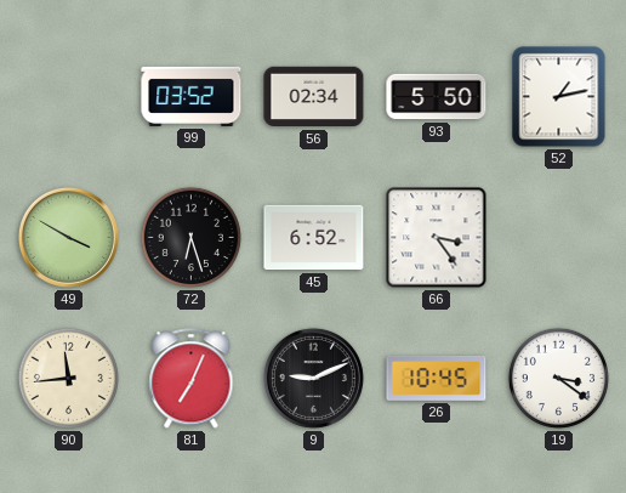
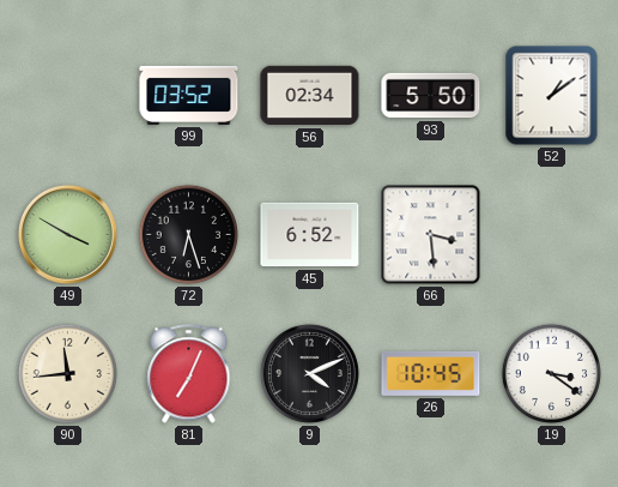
52: 1:13 -> 1:09
66: 3:24 -> 3:29
9: 9:11 -> 4:11
